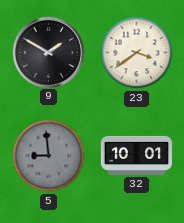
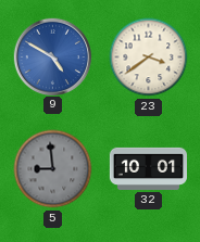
9: 1:50 -> 4:50
9 dial: black -> blue
